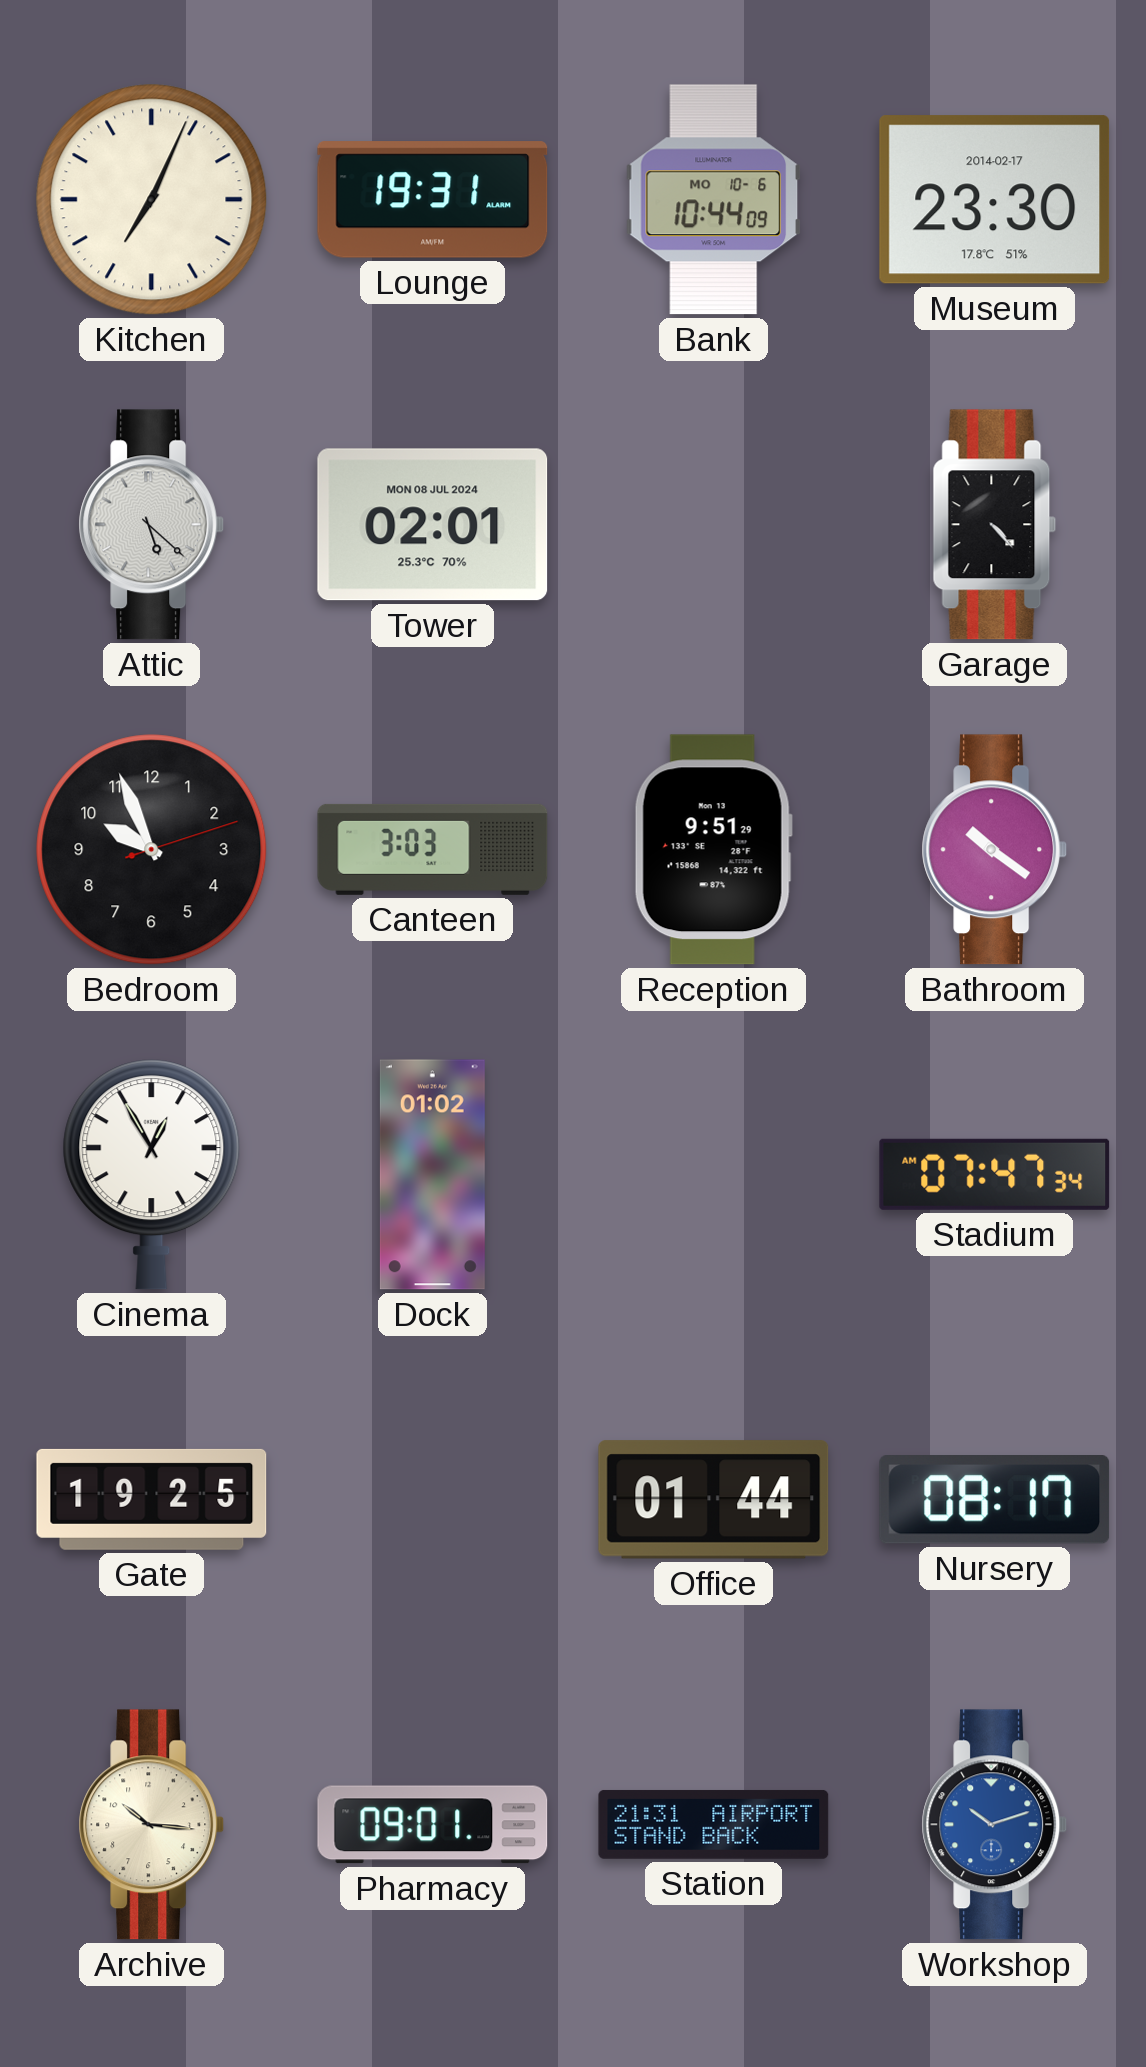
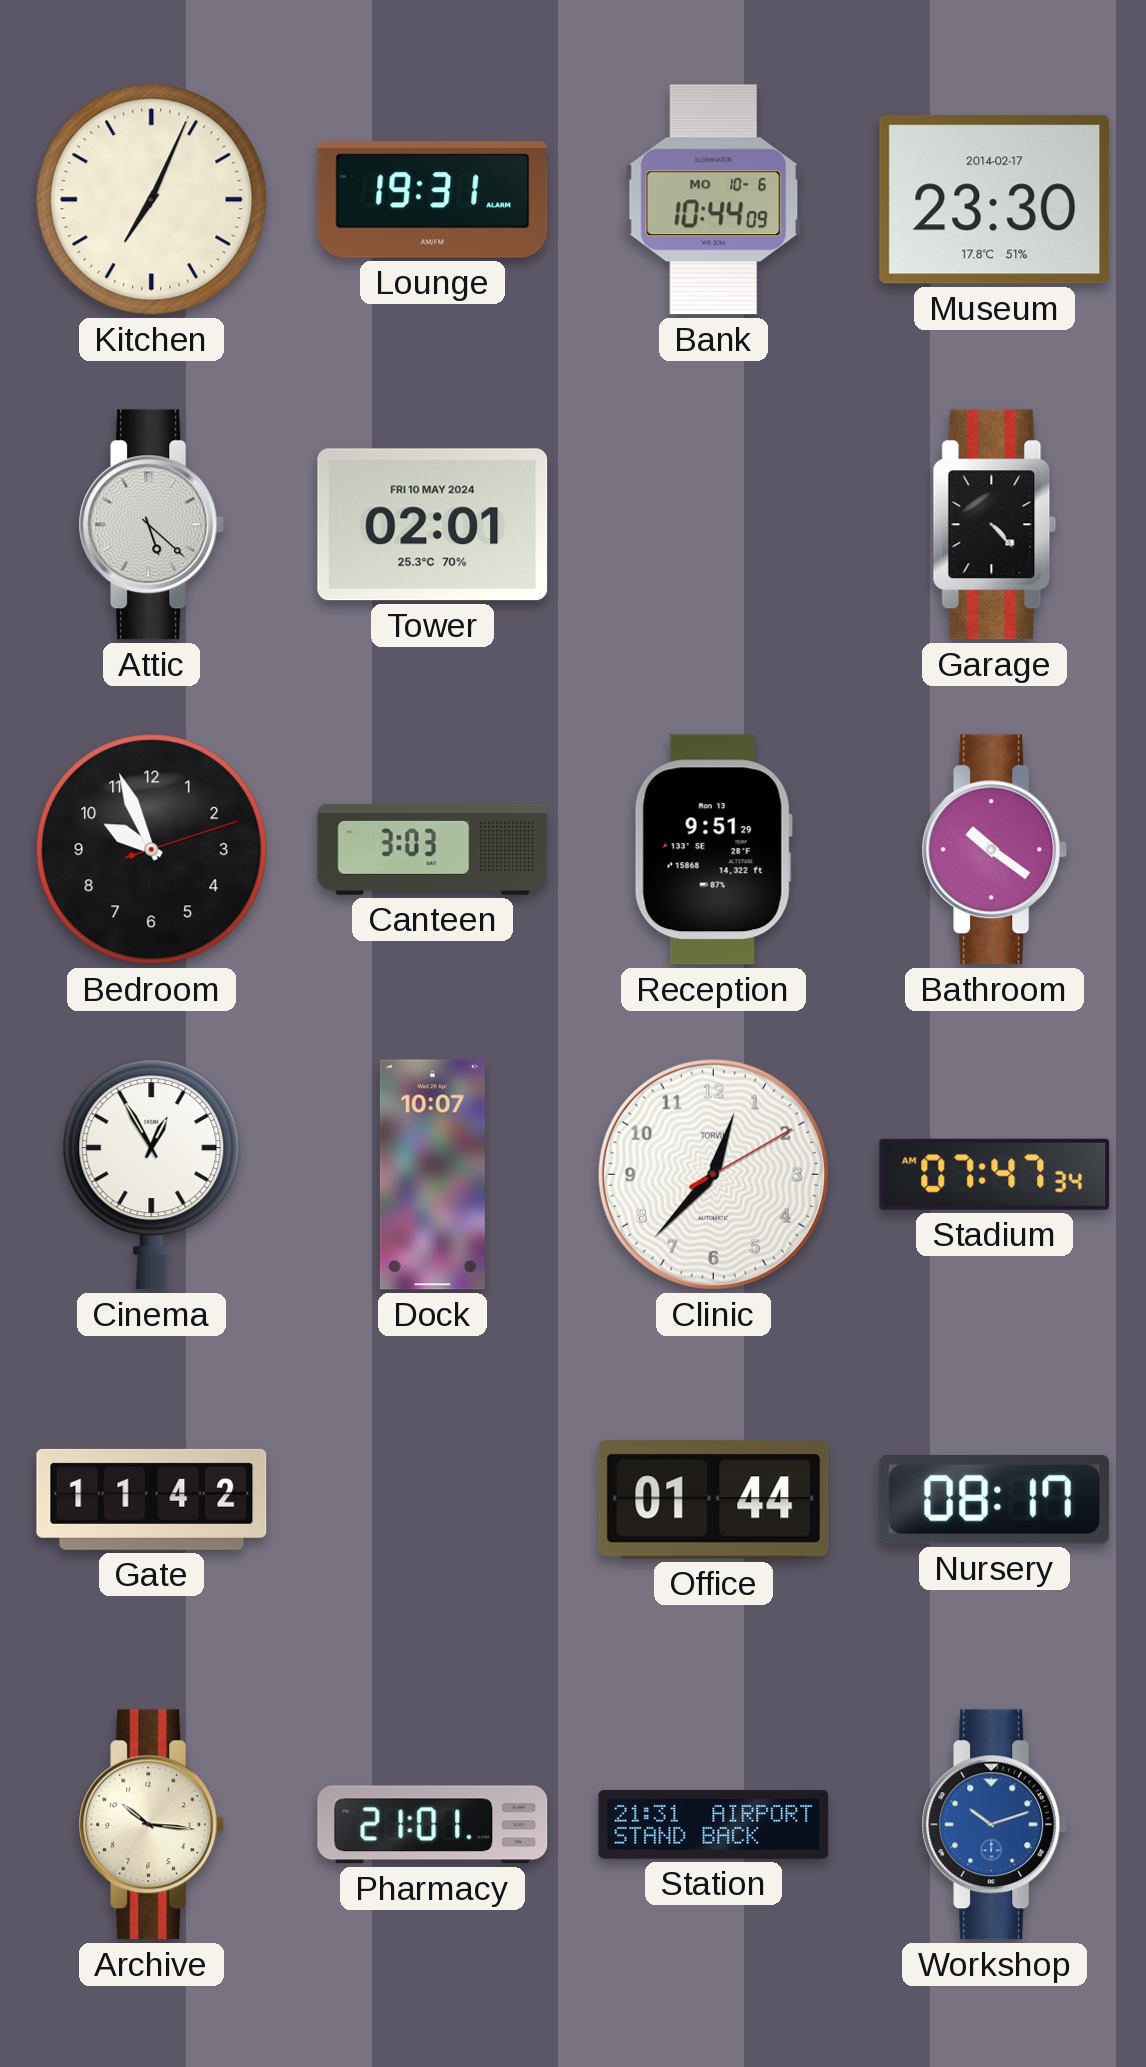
Tower date: MON 08 JUL 2024 -> FRI 10 MAY 2024
Dock: 01:02 -> 10:07
Clinic: none -> 12:37
Gate: 19:25 -> 11:42
Pharmacy: 09:01 -> 21:01
